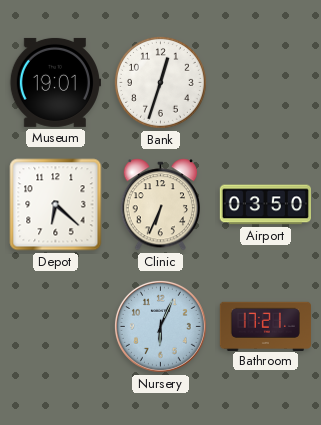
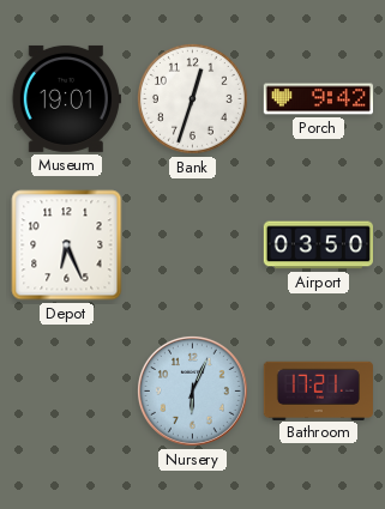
Porch: none -> 9:42
Depot: 6:22 -> 6:26
Clinic: 6:34 -> none
